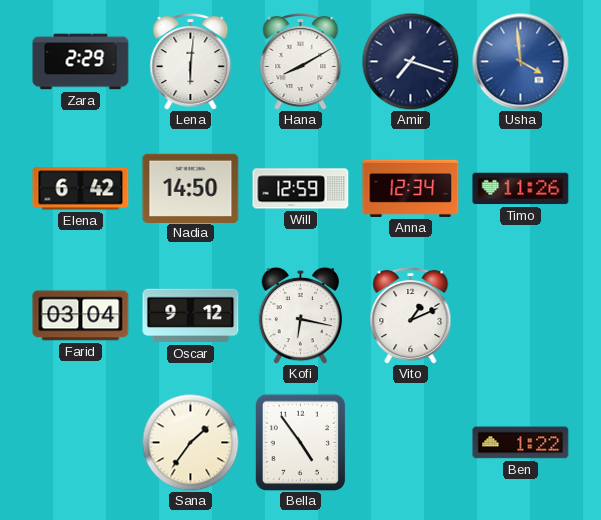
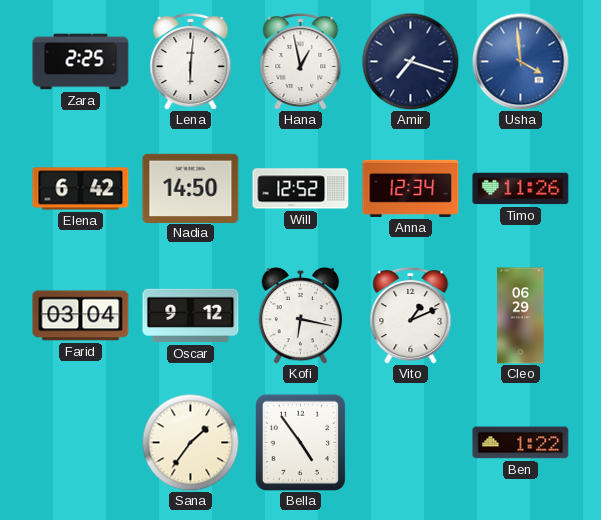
Zara: 2:29 -> 2:25
Hana: 8:10 -> 12:58
Will: 12:59 -> 12:52
Cleo: none -> 06:29
